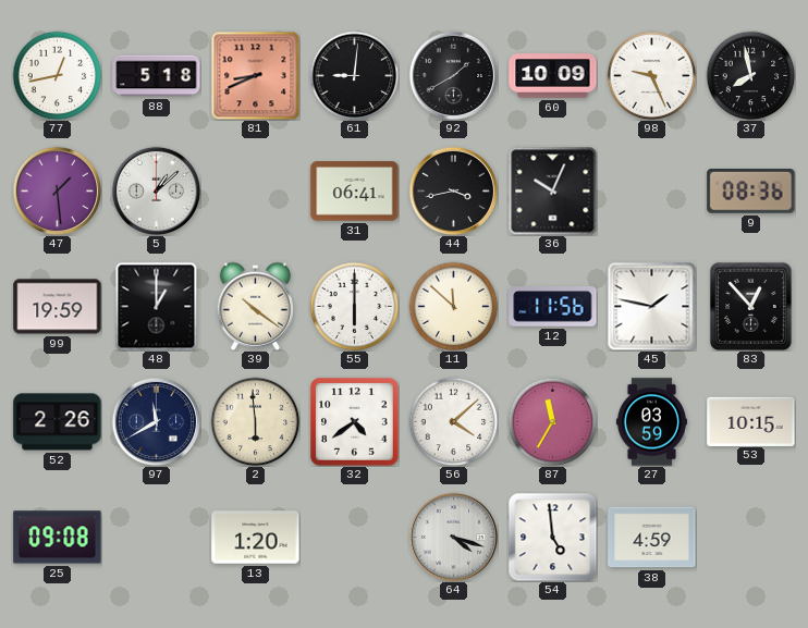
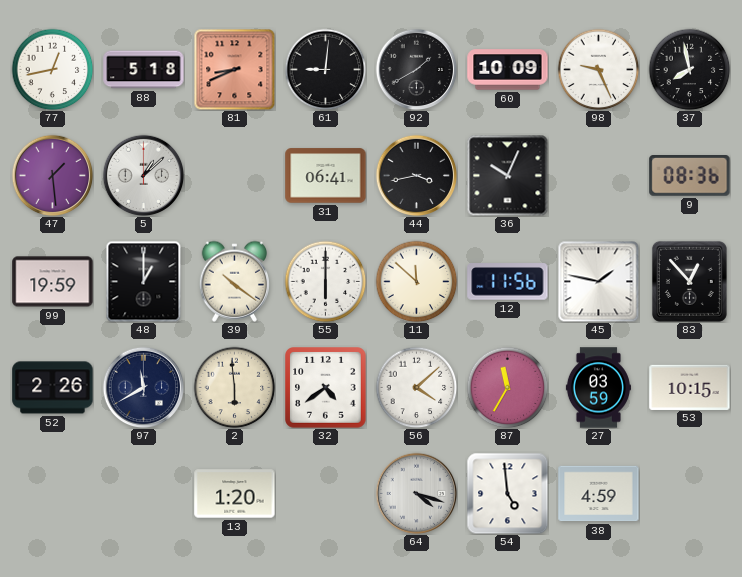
25: 09:08 -> none
